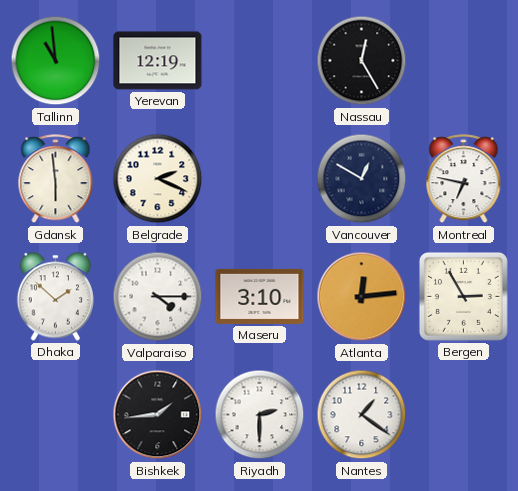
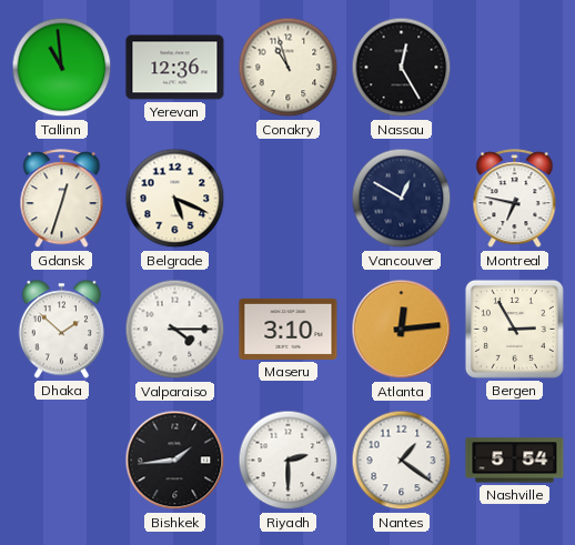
Yerevan: 12:19 -> 12:36
Conakry: none -> 10:57
Gdansk: 5:59 -> 12:33
Belgrade: 2:19 -> 5:19
Nashville: none -> 5:54
